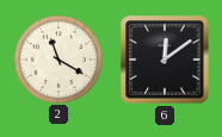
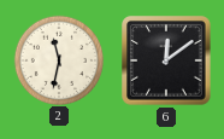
2: 11:20 -> 11:32
